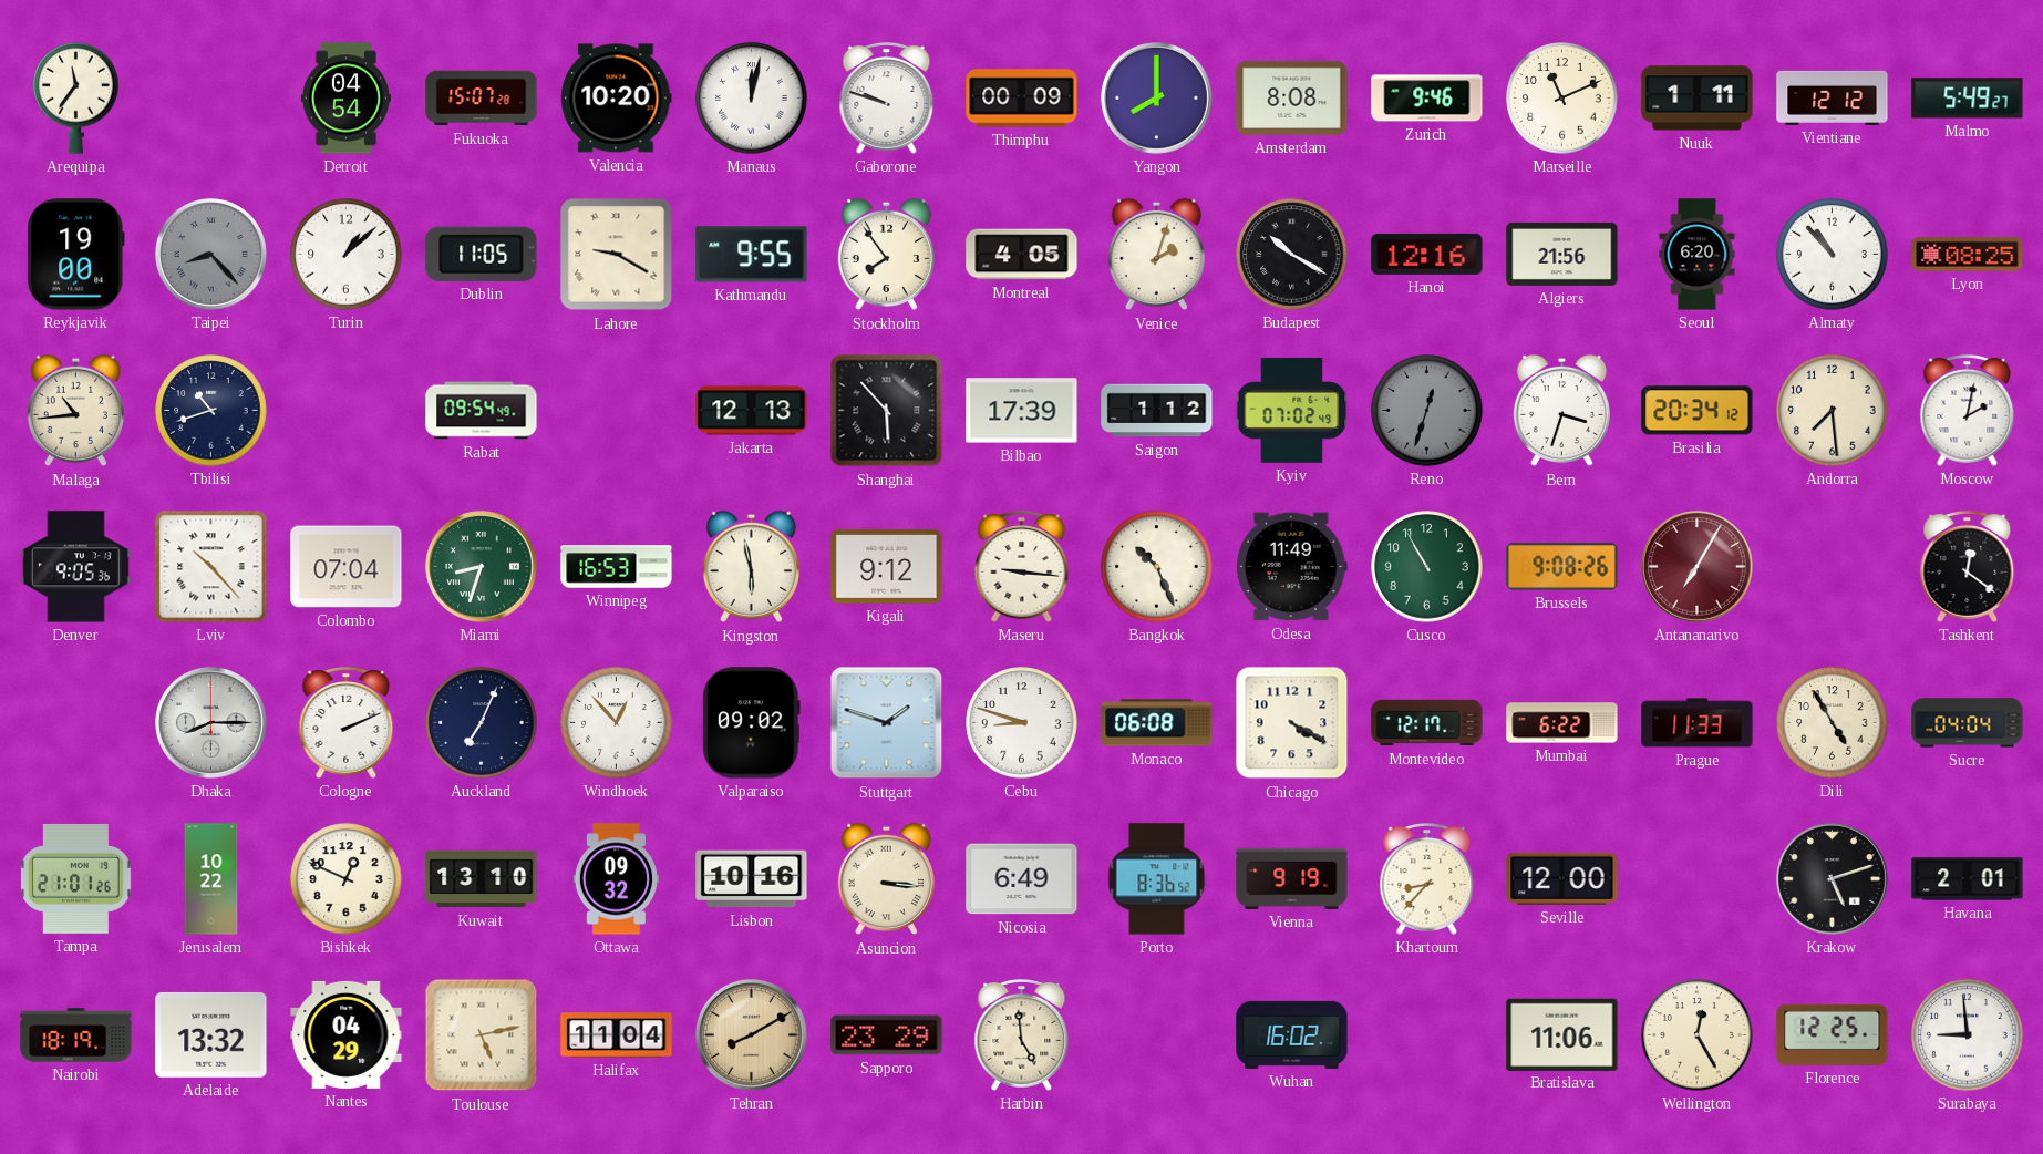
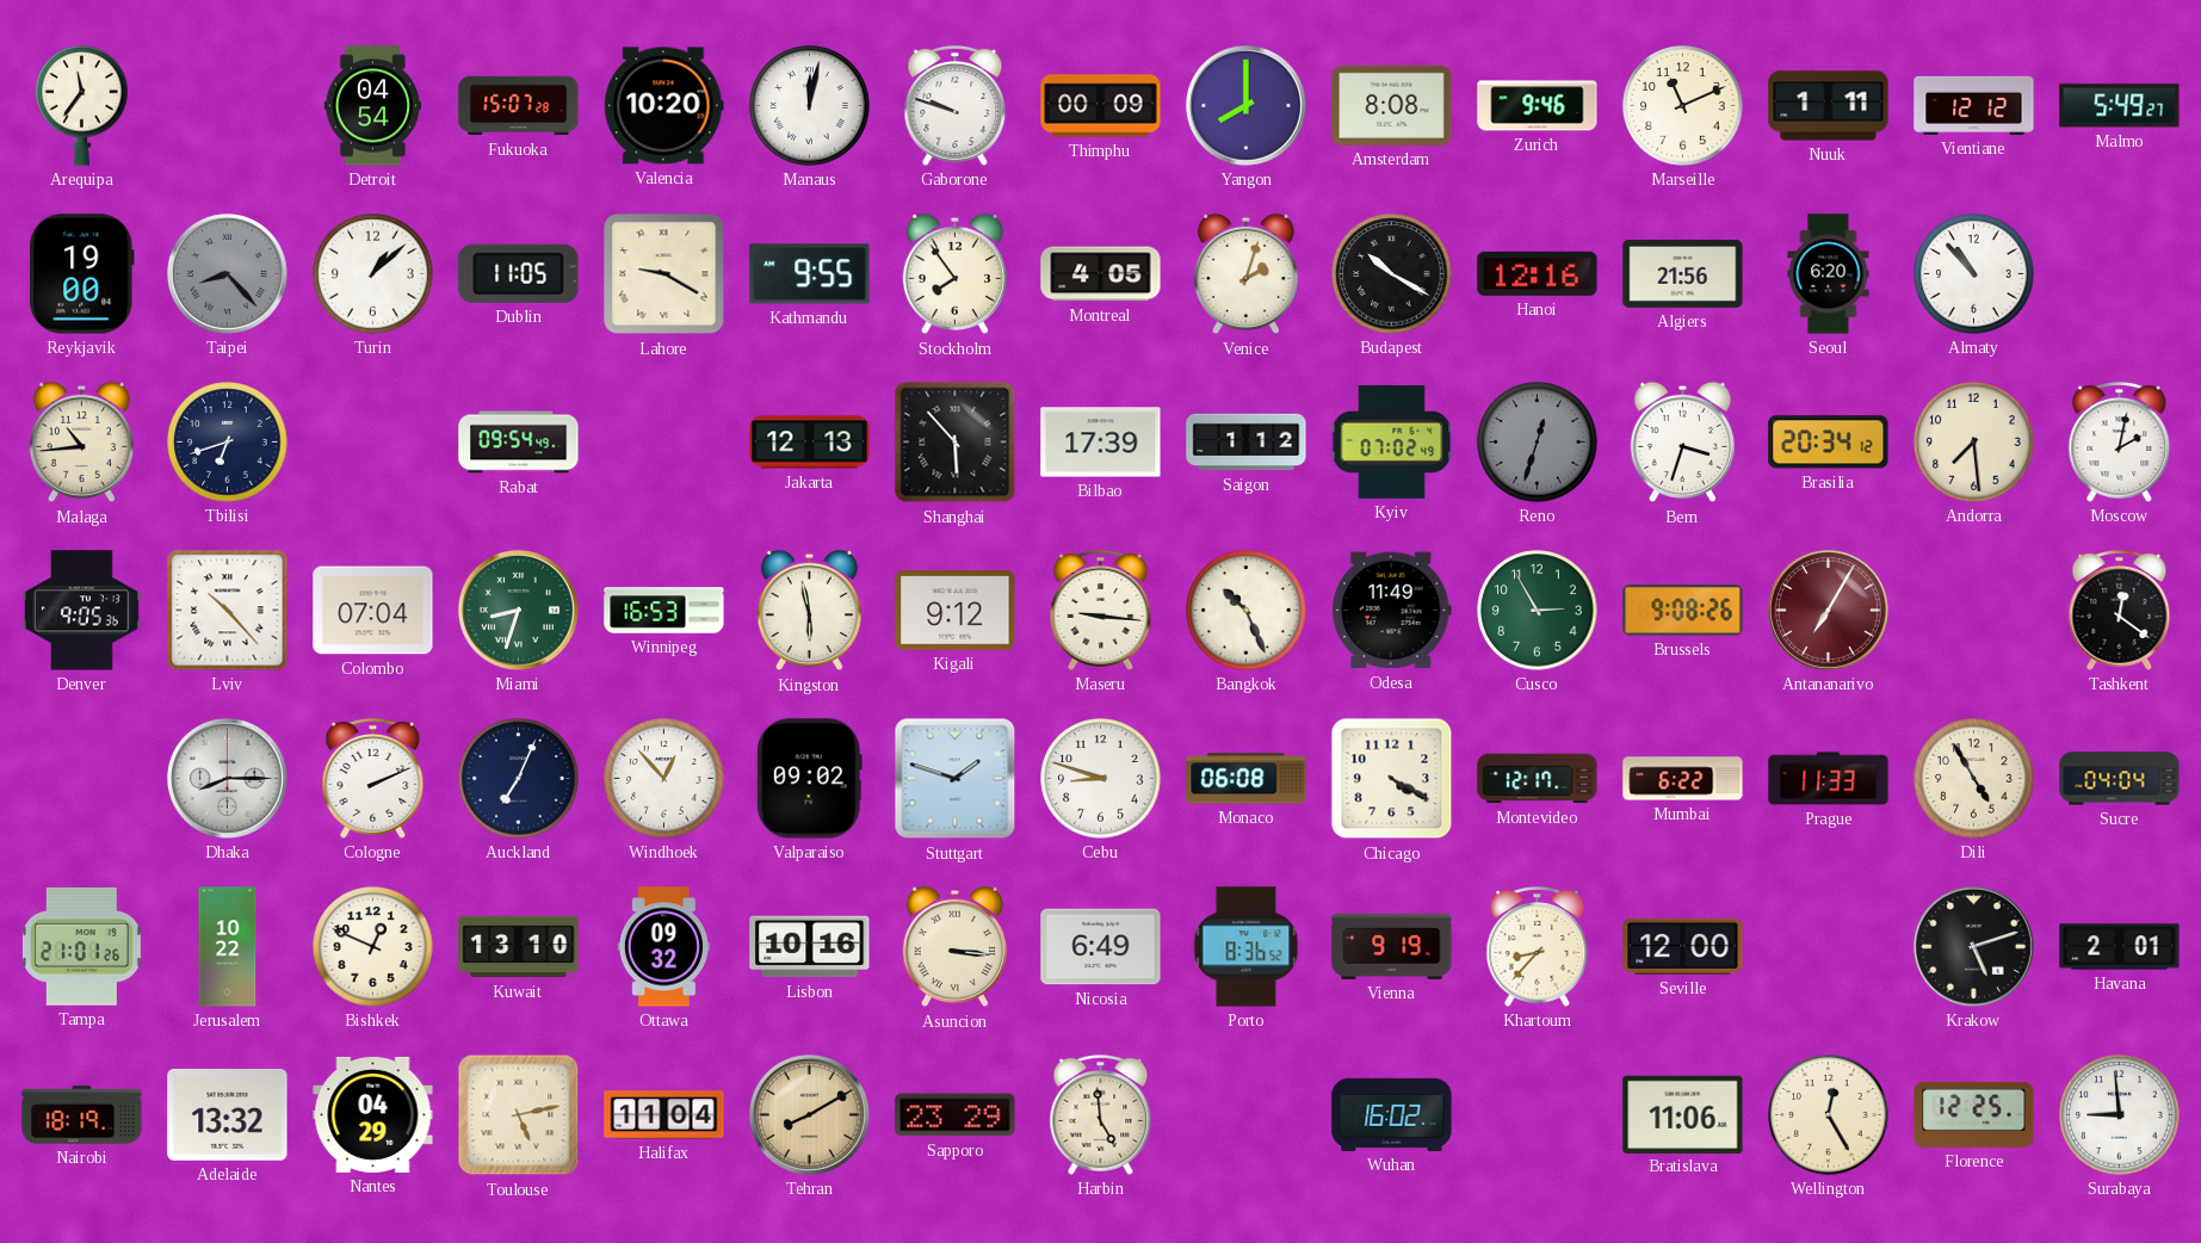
Lyon: 08:25 -> none
Tbilisi: 10:42 -> 6:42
Cusco: 10:55 -> 2:55
